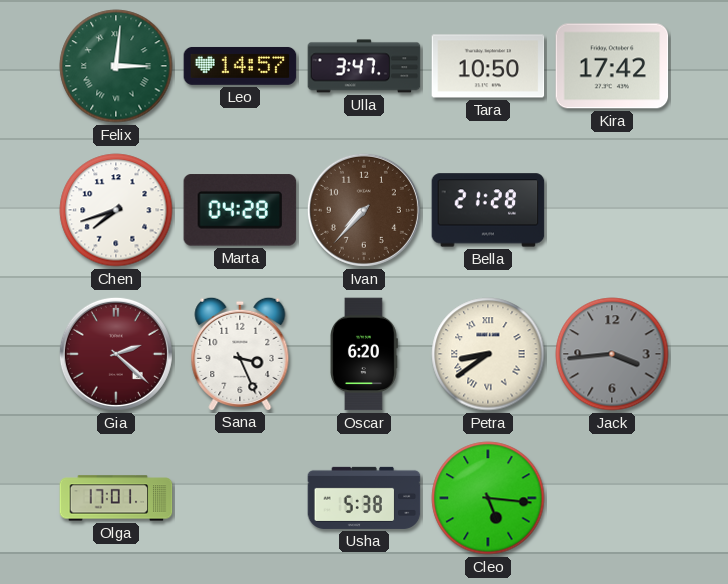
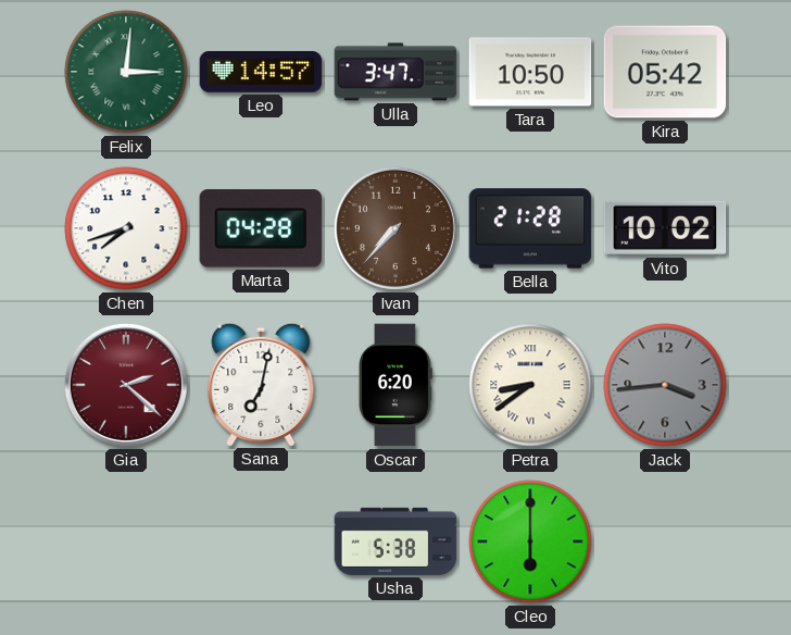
Kira: 17:42 -> 05:42
Vito: none -> 10:02
Sana: 3:26 -> 7:02
Olga: 17:01 -> none
Cleo: 5:16 -> 6:00
